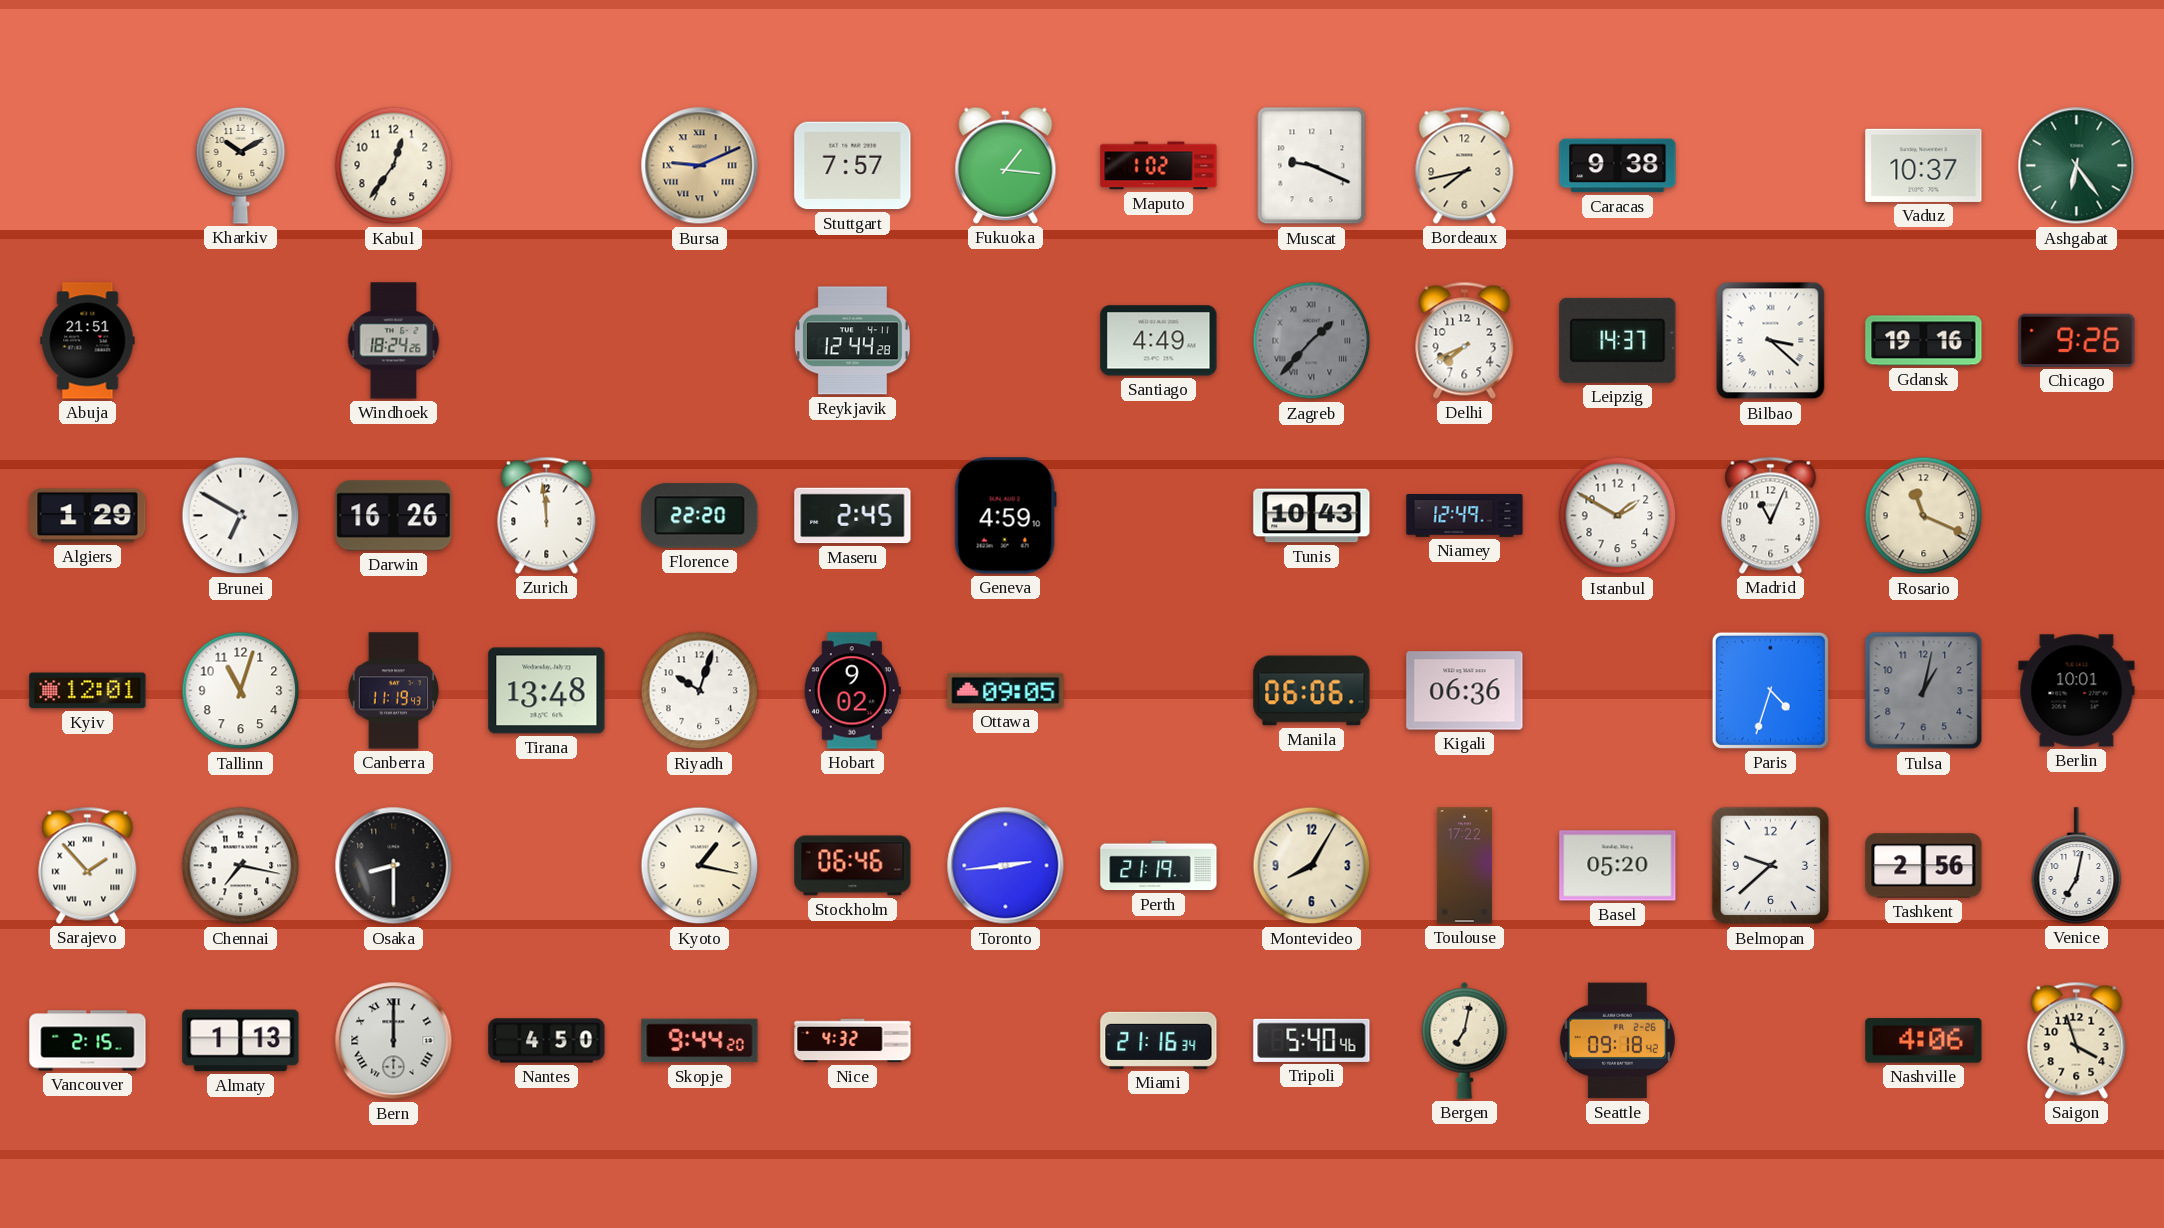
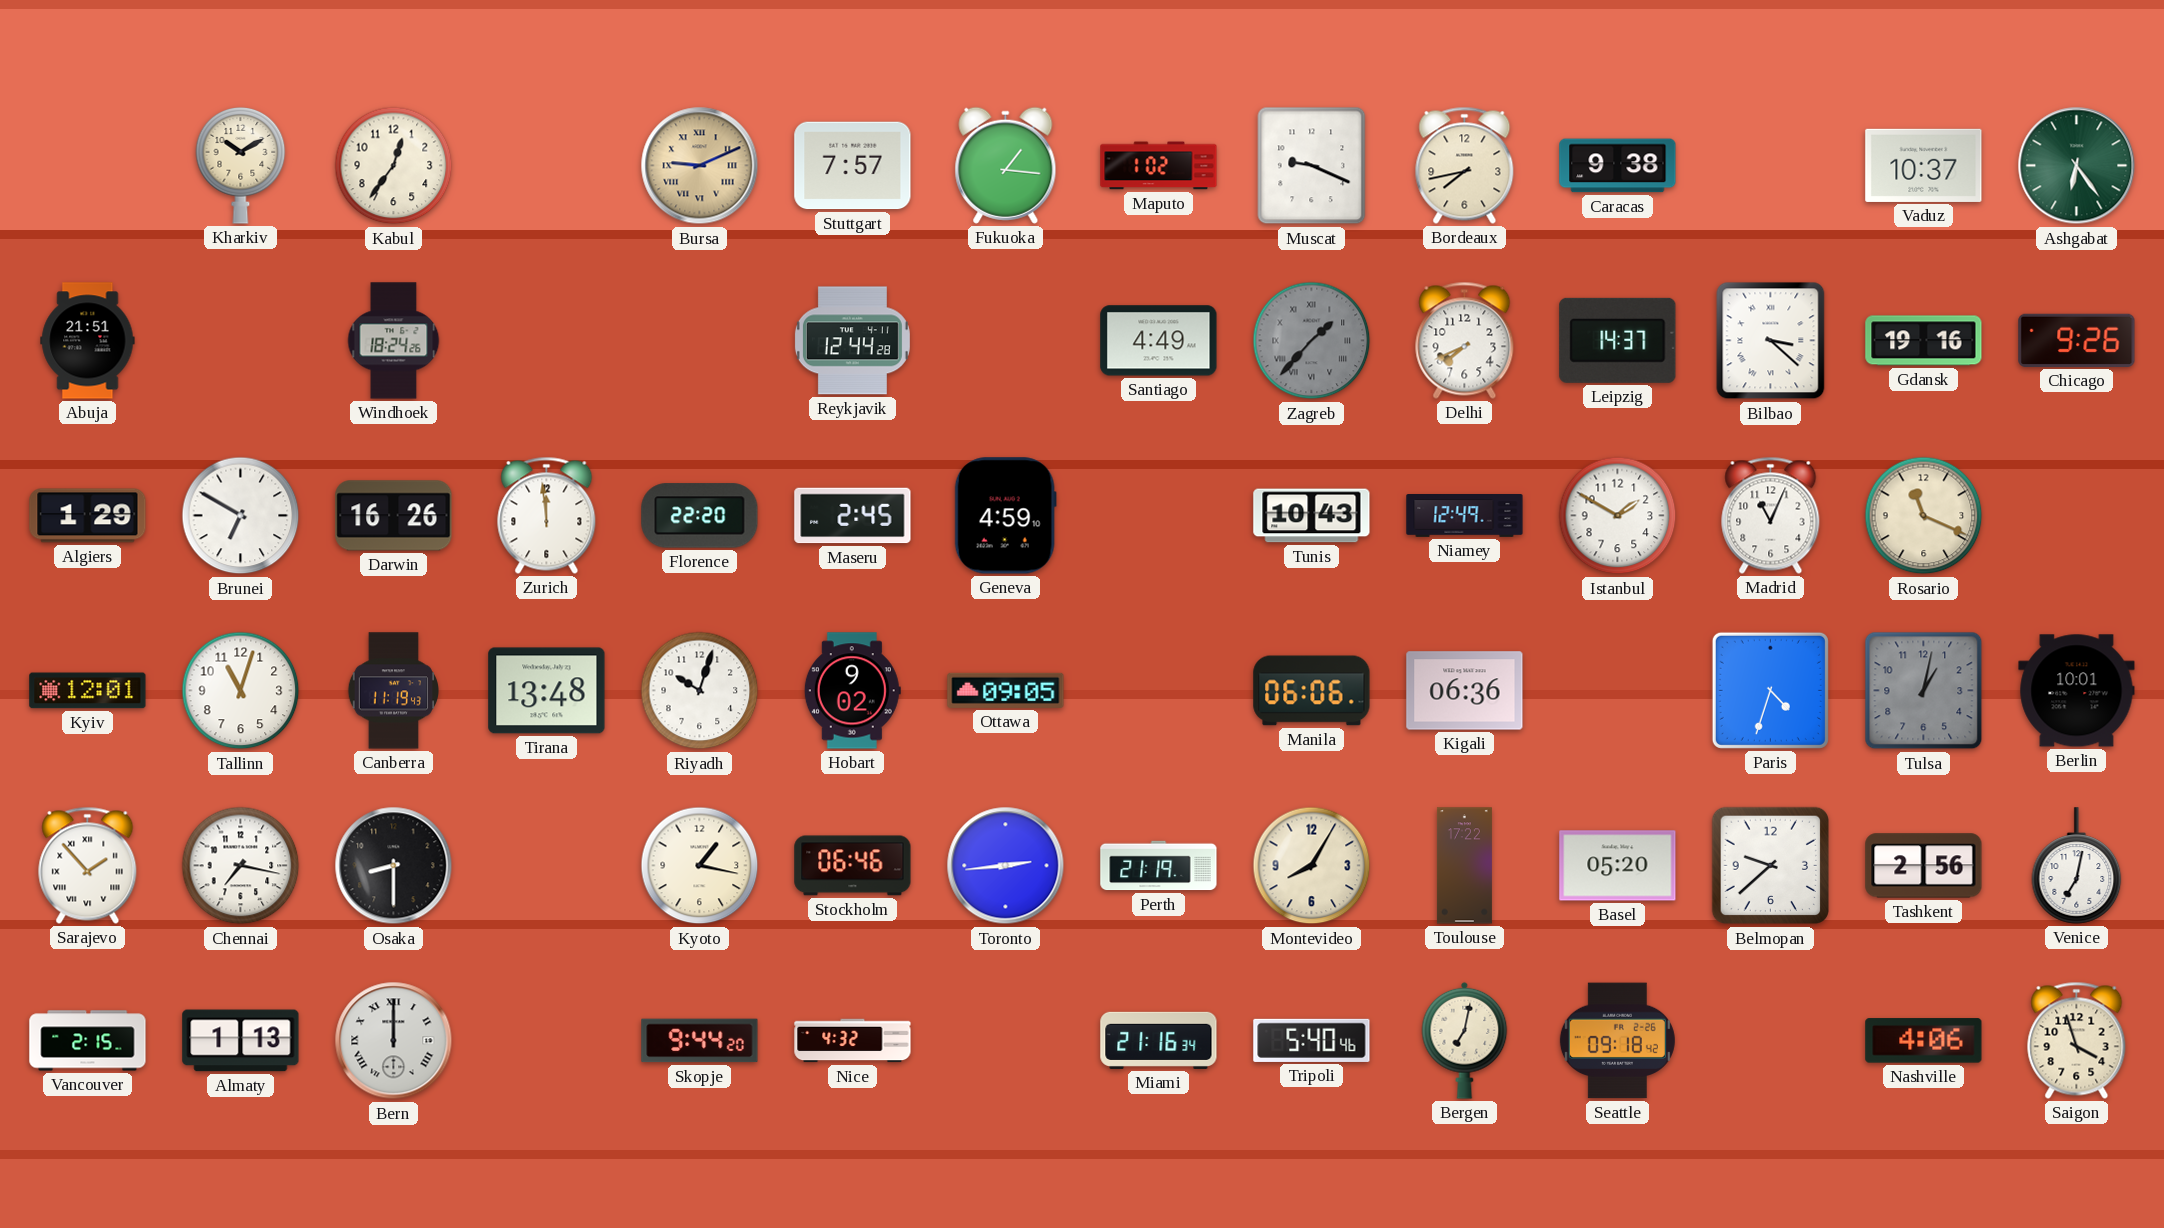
Nantes: 4:50 -> none
